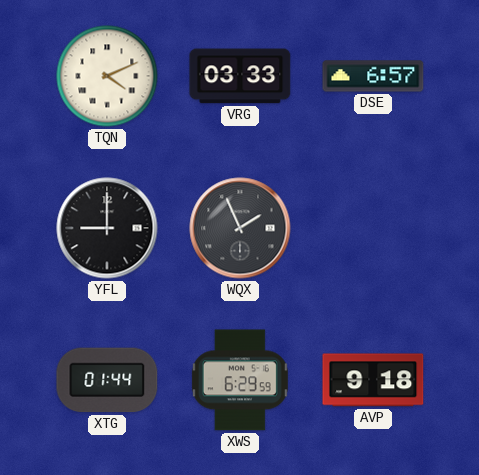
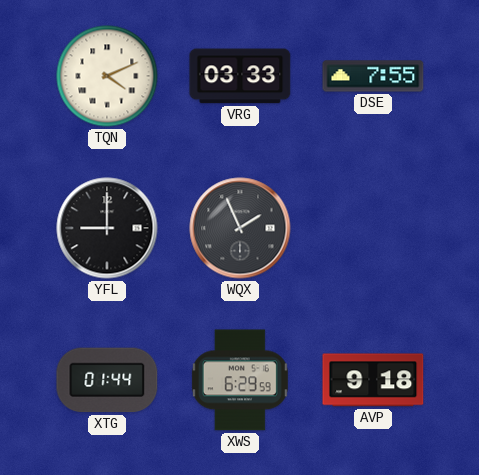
DSE: 6:57 -> 7:55
